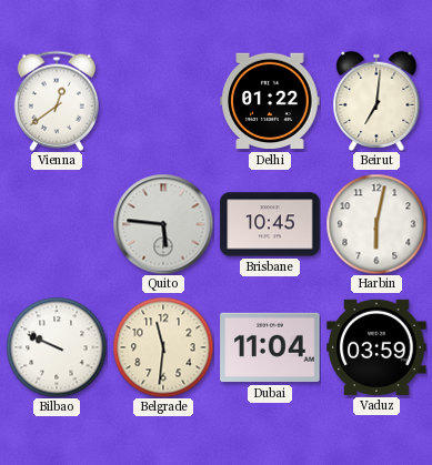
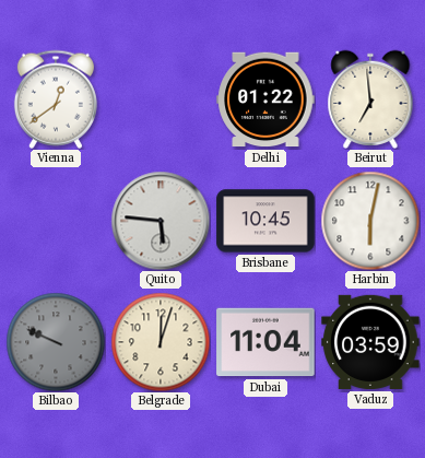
Beirut: 7:01 -> 6:59
Bilbao dial: white -> grey
Belgrade: 11:31 -> 12:03
